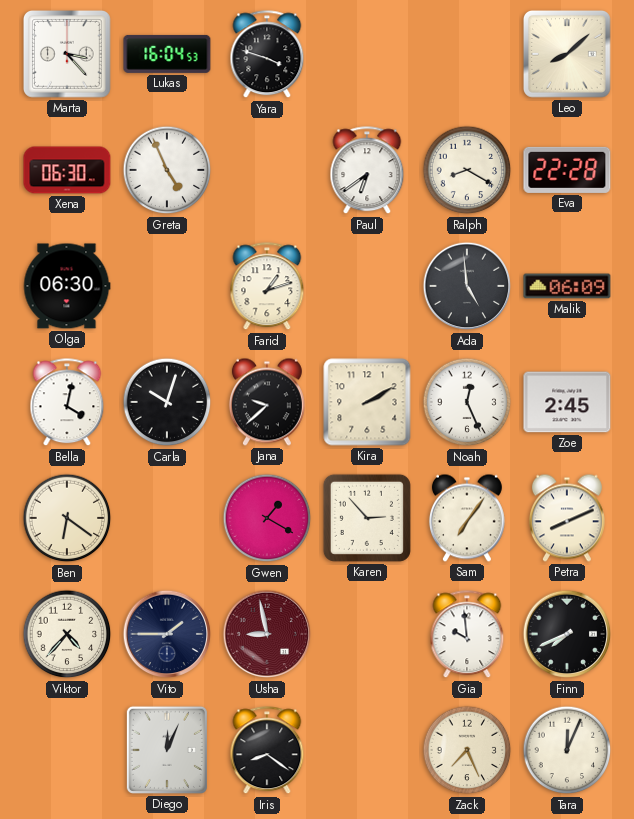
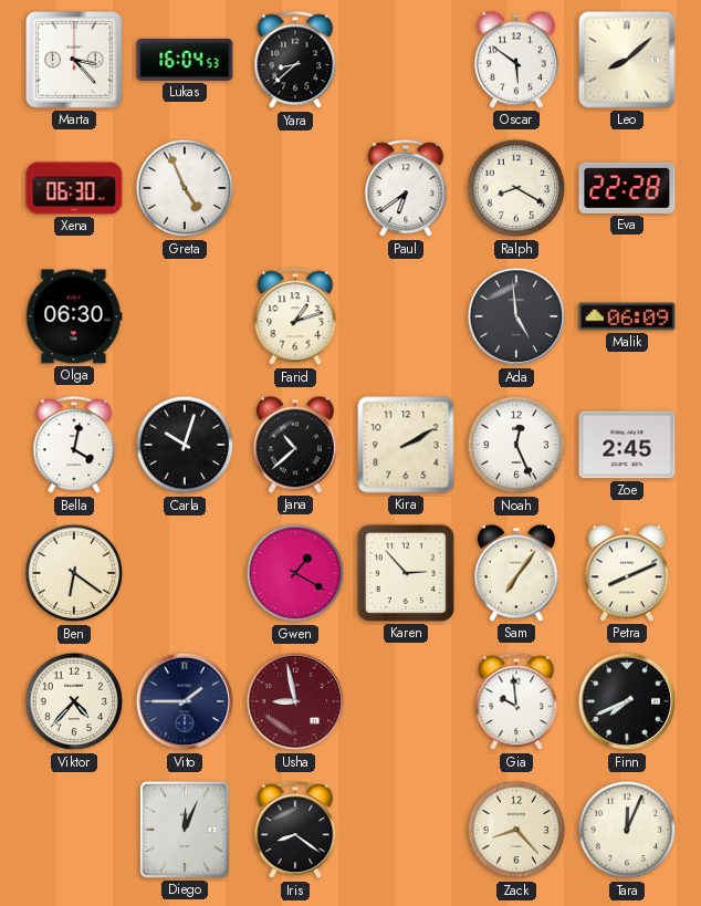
Yara: 3:48 -> 8:38
Oscar: none -> 5:51
Jana: 9:38 -> 10:38
Zack: 7:26 -> 8:23
